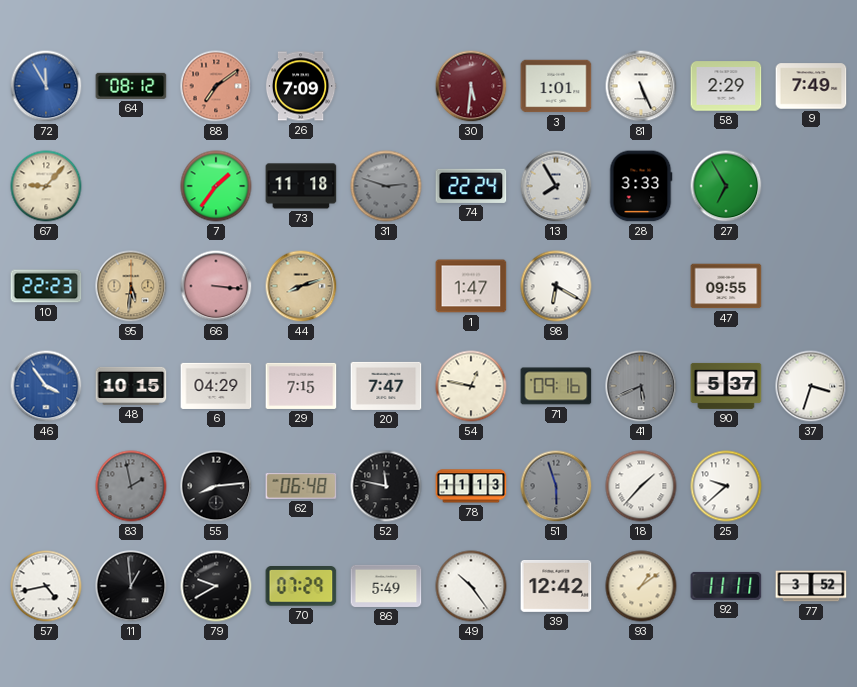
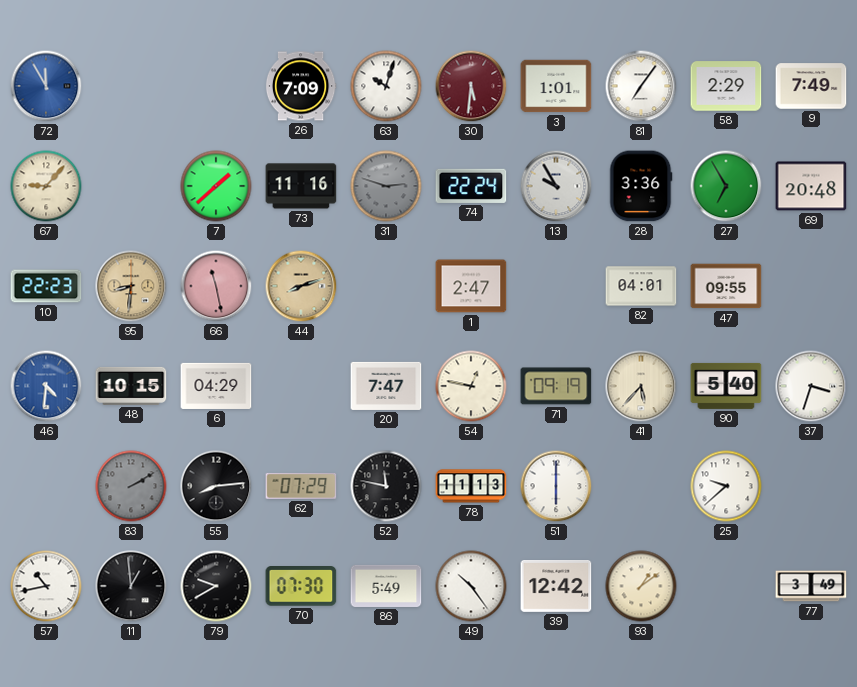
64: 08:12 -> none
88: 7:09 -> none
63: none -> 10:03
81: 5:26 -> 7:06
7: 1:36 -> 1:38
73: 11:18 -> 11:16
13: 7:55 -> 9:55
28: 3:33 -> 3:36
69: none -> 20:48
95: 5:31 -> 8:31
66: 3:16 -> 11:28
1: 1:47 -> 2:47
98: 6:20 -> none
82: none -> 04:01
46: 3:54 -> 4:31
29: 7:15 -> none
71: 09:16 -> 09:19
41: 5:41 -> 5:37
41 dial: grey -> cream
90: 5:37 -> 5:40
83: 1:58 -> 2:10
62: 06:48 -> 07:29
51: 5:57 -> 6:00
51 dial: grey -> white
18: 1:37 -> none
57: 4:43 -> 10:43
70: 07:29 -> 07:30
92: 11:11 -> none
77: 3:52 -> 3:49
